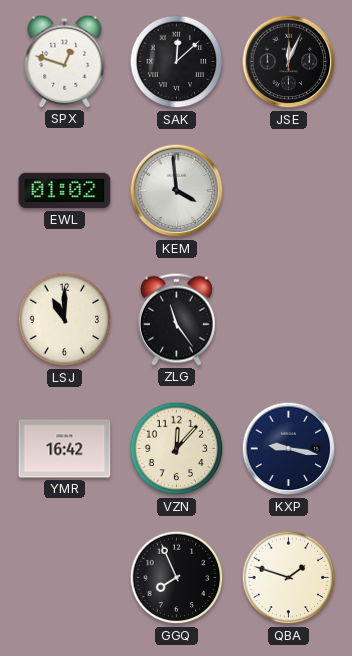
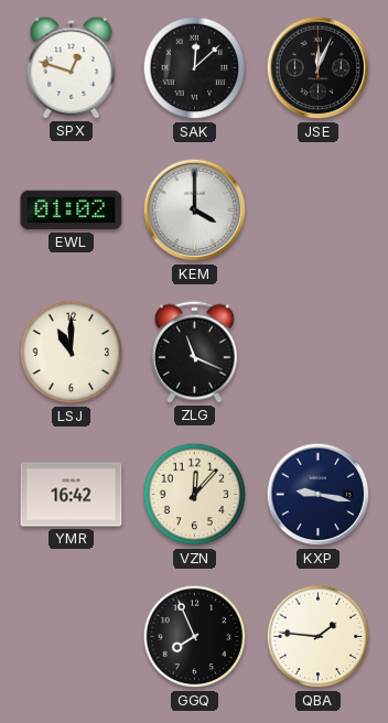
KEM: 3:59 -> 4:00
ZLG: 11:24 -> 11:19
QBA: 1:48 -> 1:46
